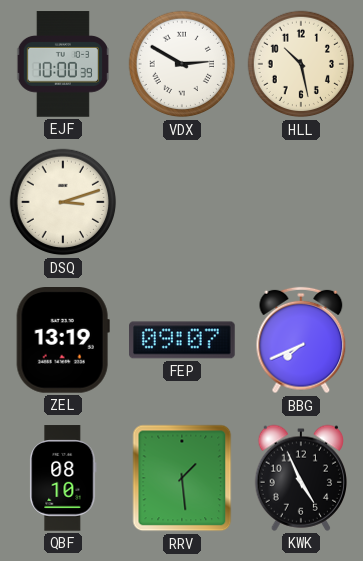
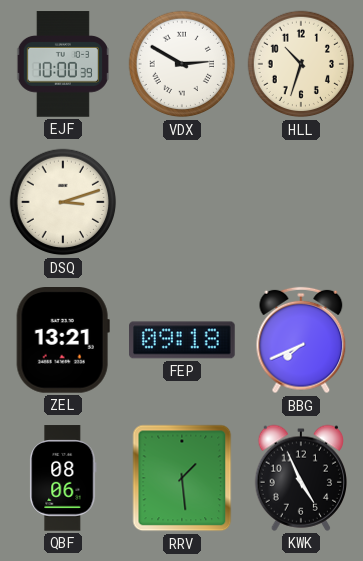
HLL: 10:28 -> 10:33
ZEL: 13:19 -> 13:21
FEP: 09:07 -> 09:18
QBF: 08:10 -> 08:06
